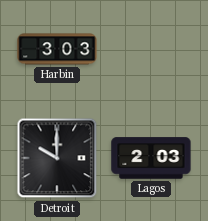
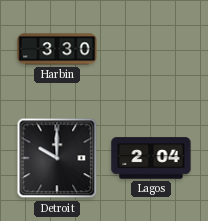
Harbin: 3:03 -> 3:30
Lagos: 2:03 -> 2:04
